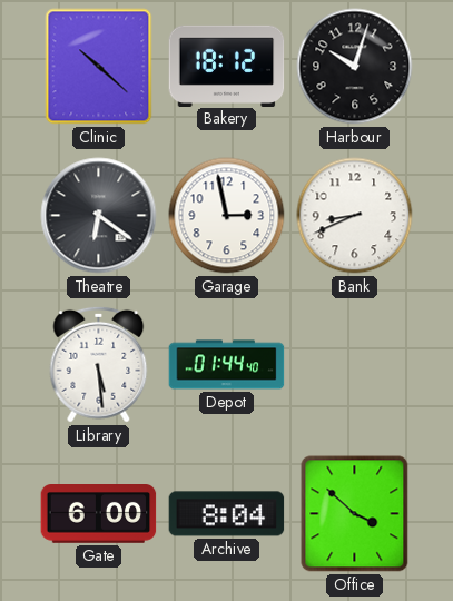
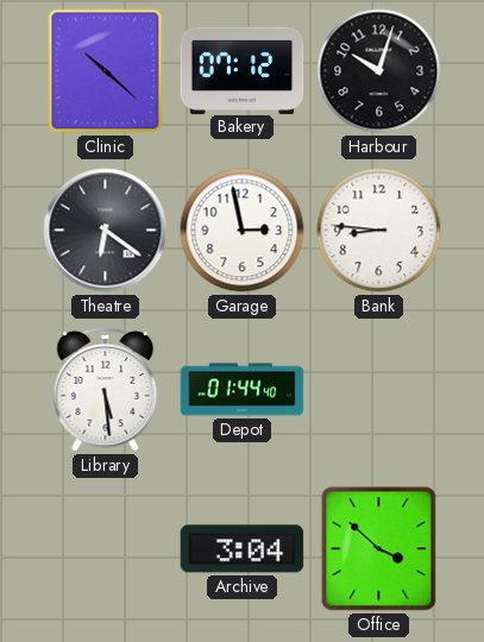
Bakery: 18:12 -> 07:12
Bank: 8:41 -> 8:46
Gate: 6:00 -> none
Archive: 8:04 -> 3:04
